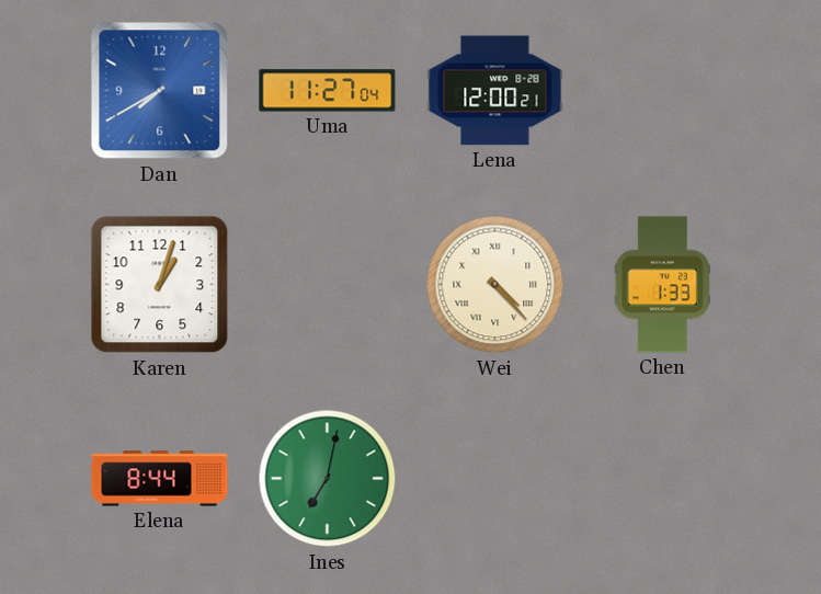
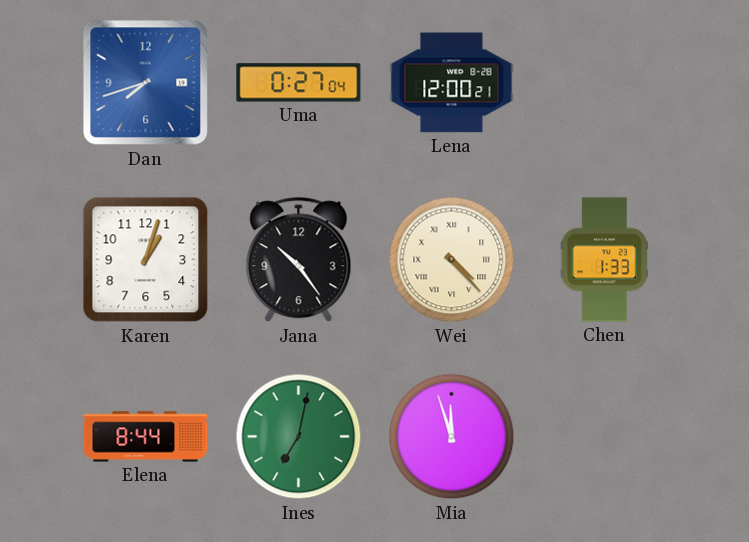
Dan: 7:40 -> 7:42
Uma: 11:27 -> 0:27
Jana: none -> 10:24
Mia: none -> 11:57
